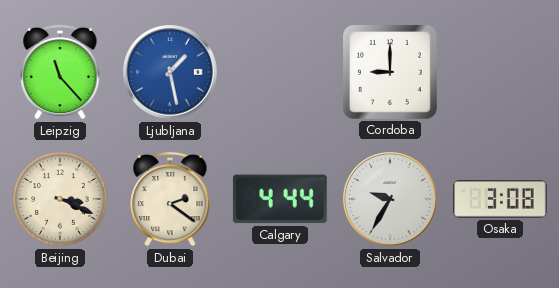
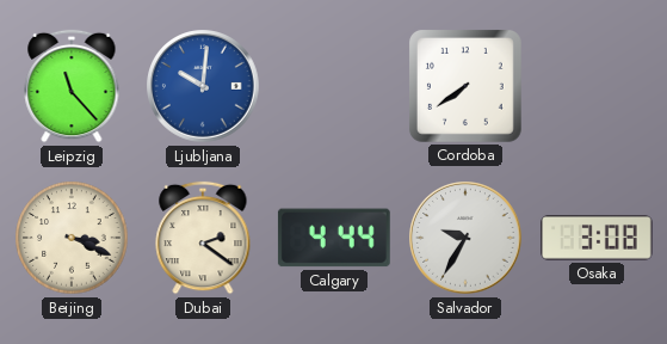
Ljubljana: 1:28 -> 10:01
Cordoba: 9:00 -> 7:39
